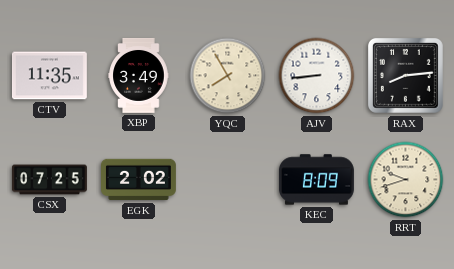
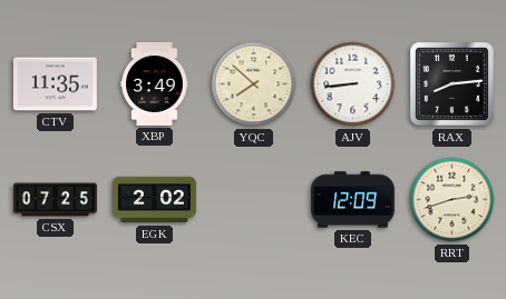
YQC: 7:55 -> 7:52
KEC: 8:09 -> 12:09
RRT: 9:42 -> 2:42
